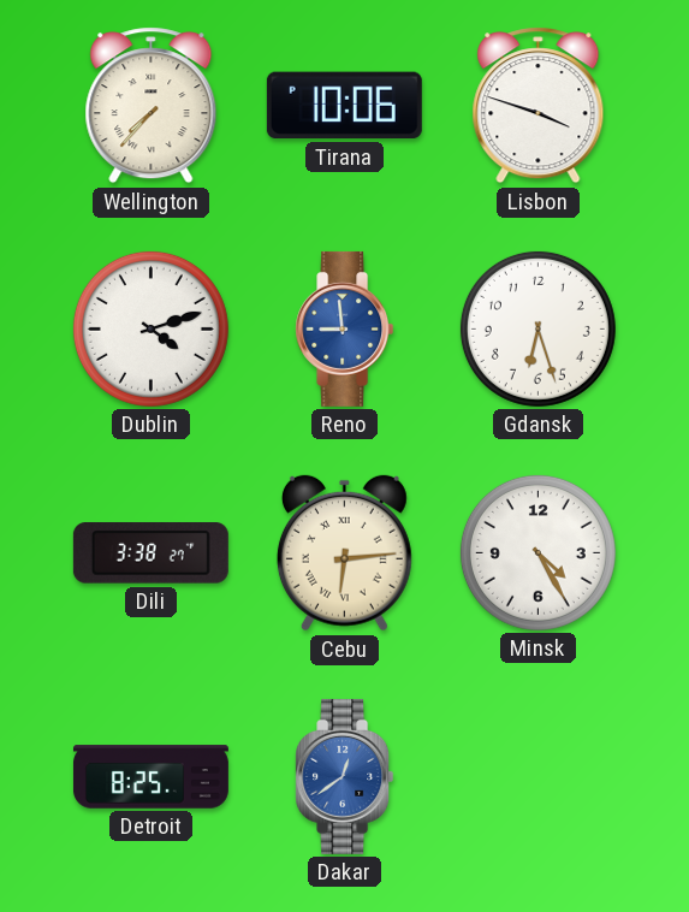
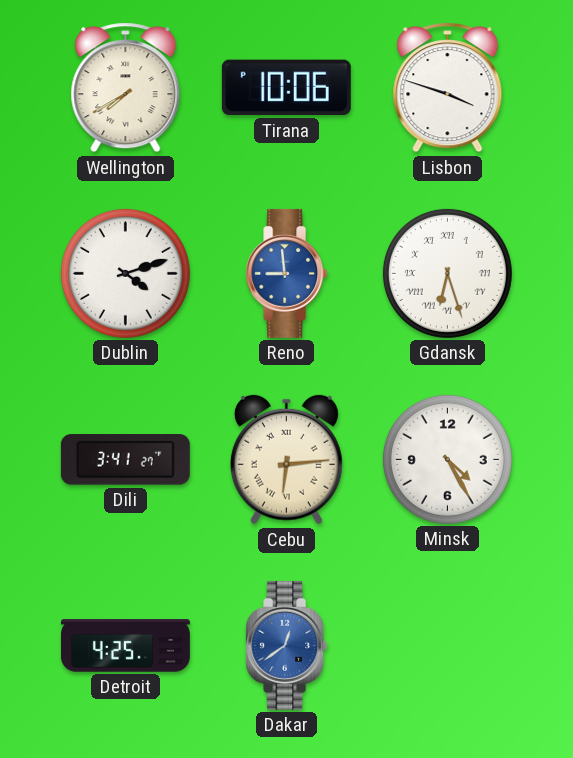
Wellington: 7:37 -> 7:40
Gdansk numerals: Arabic -> Roman
Dili: 3:38 -> 3:41
Detroit: 8:25 -> 4:25
